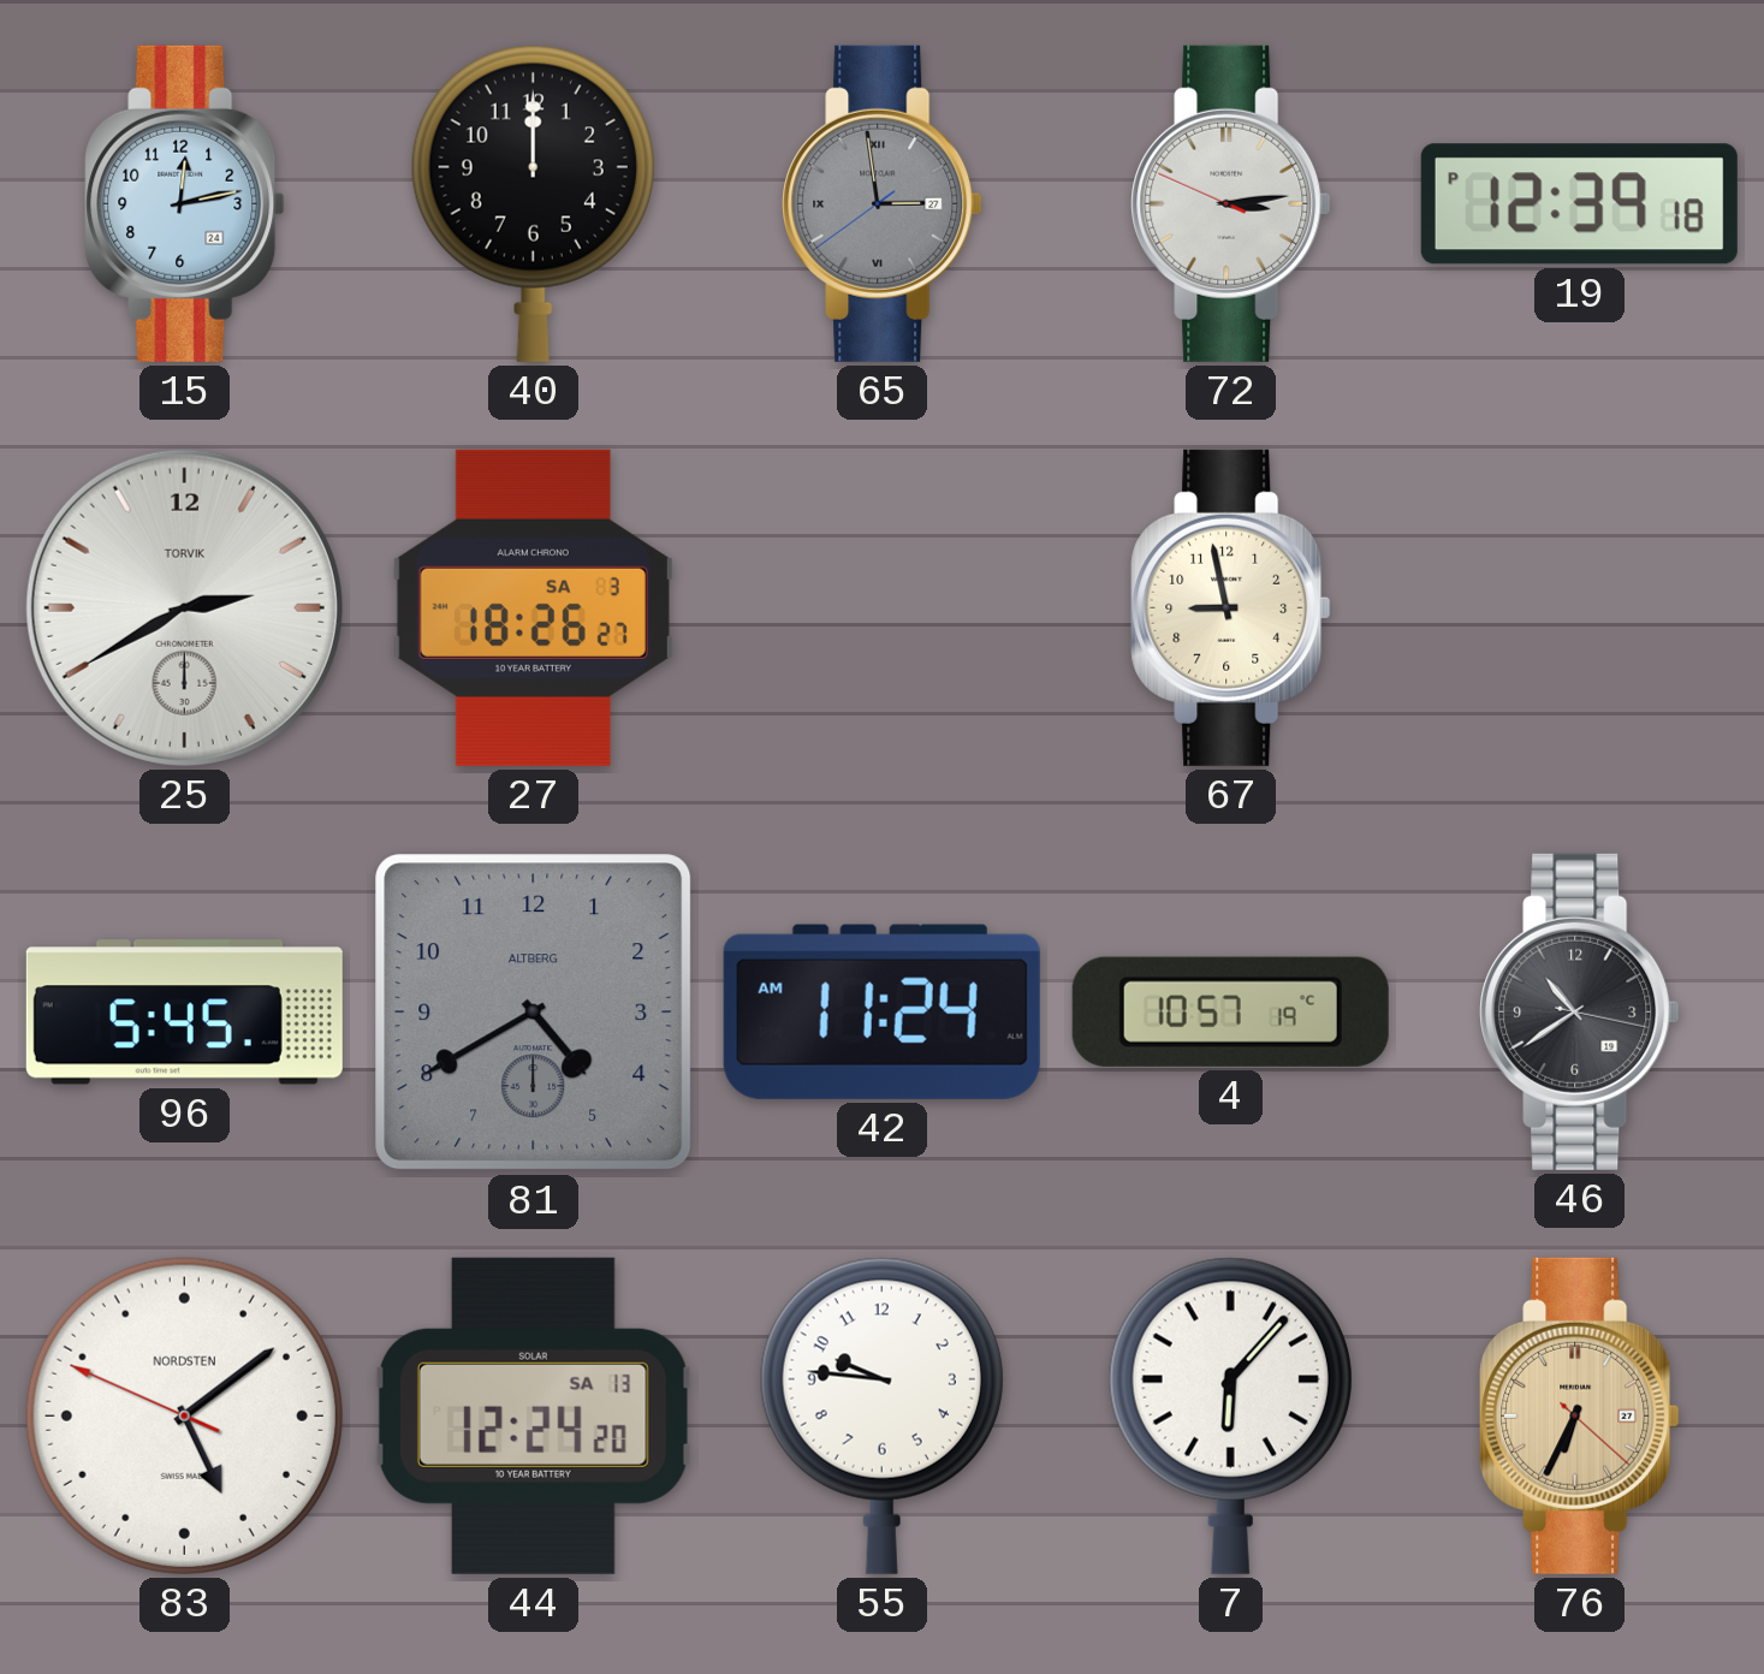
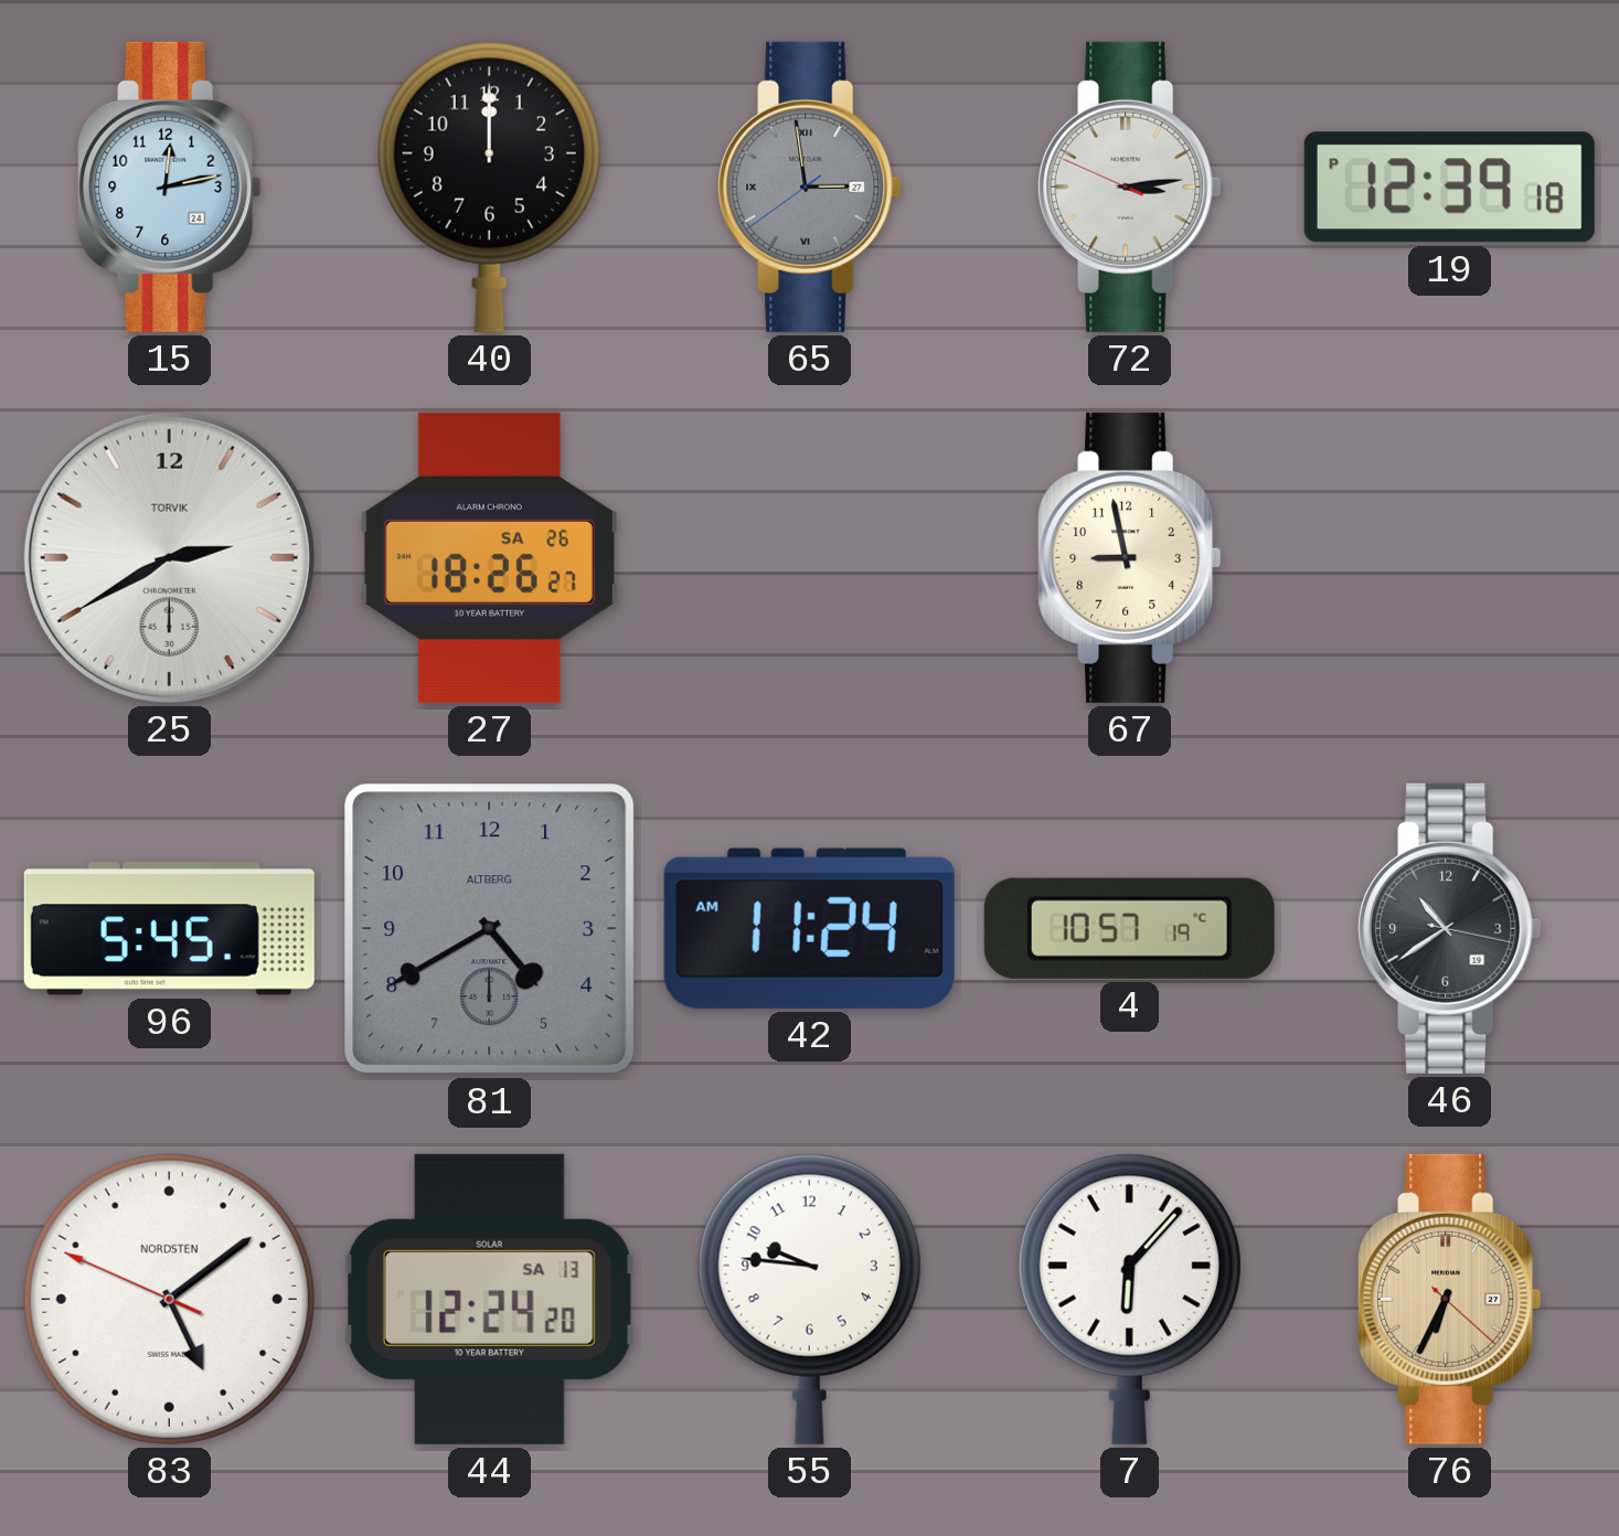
27 date: SA 3 -> SA 26
